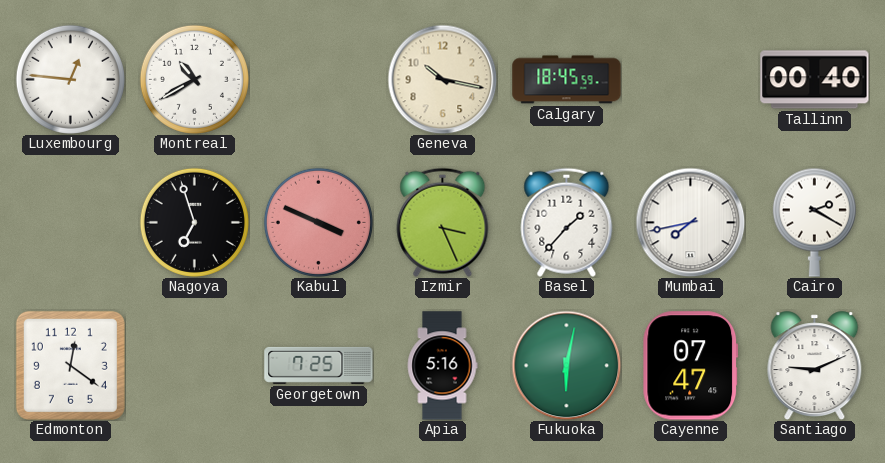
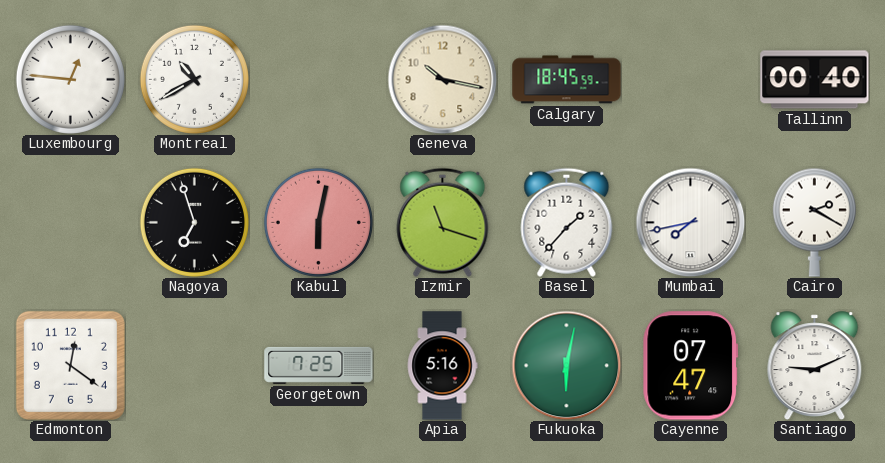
Kabul: 3:49 -> 6:02
Izmir: 3:26 -> 11:18
